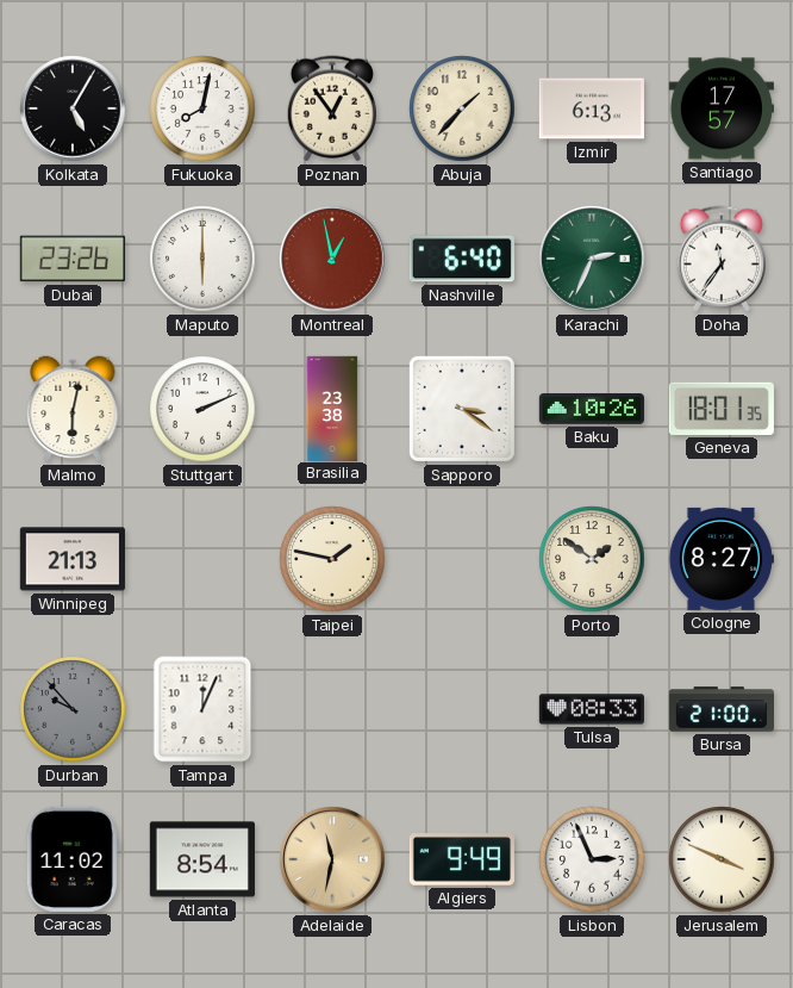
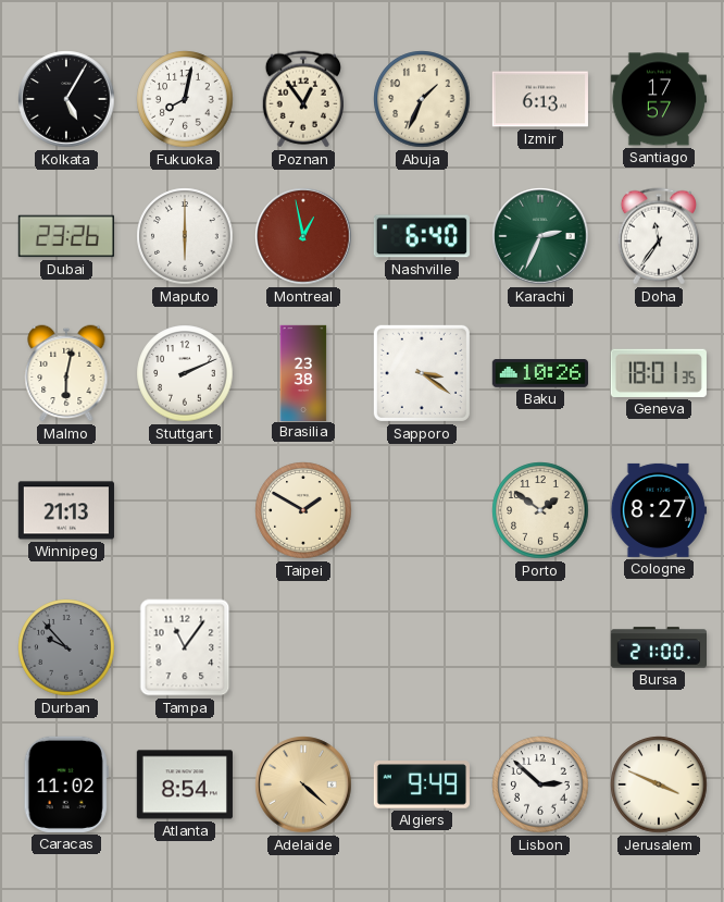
Abuja: 1:37 -> 1:34
Taipei: 1:47 -> 1:50
Tampa: 12:04 -> 11:06
Tulsa: 08:33 -> none
Adelaide: 11:32 -> 4:22
Lisbon: 2:56 -> 2:52
